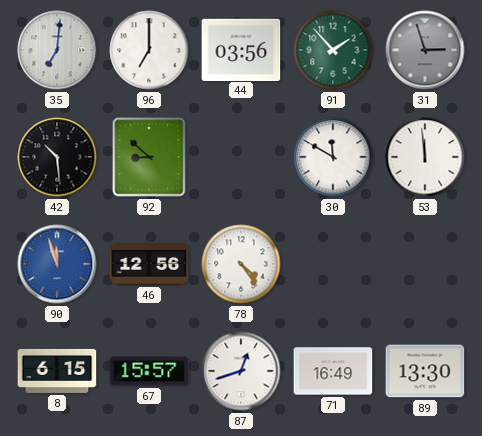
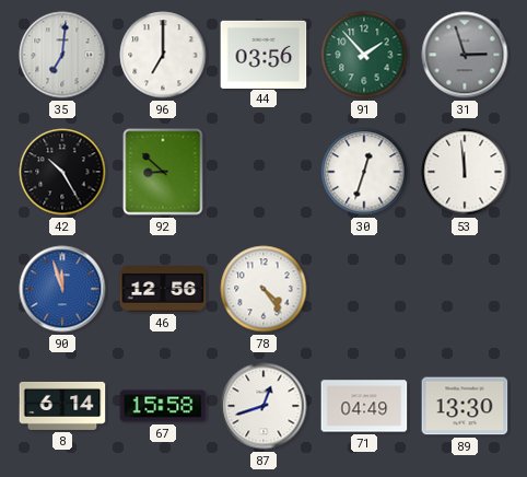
42: 10:29 -> 10:25
30: 11:50 -> 12:33
8: 6:15 -> 6:14
67: 15:57 -> 15:58
71: 16:49 -> 04:49
